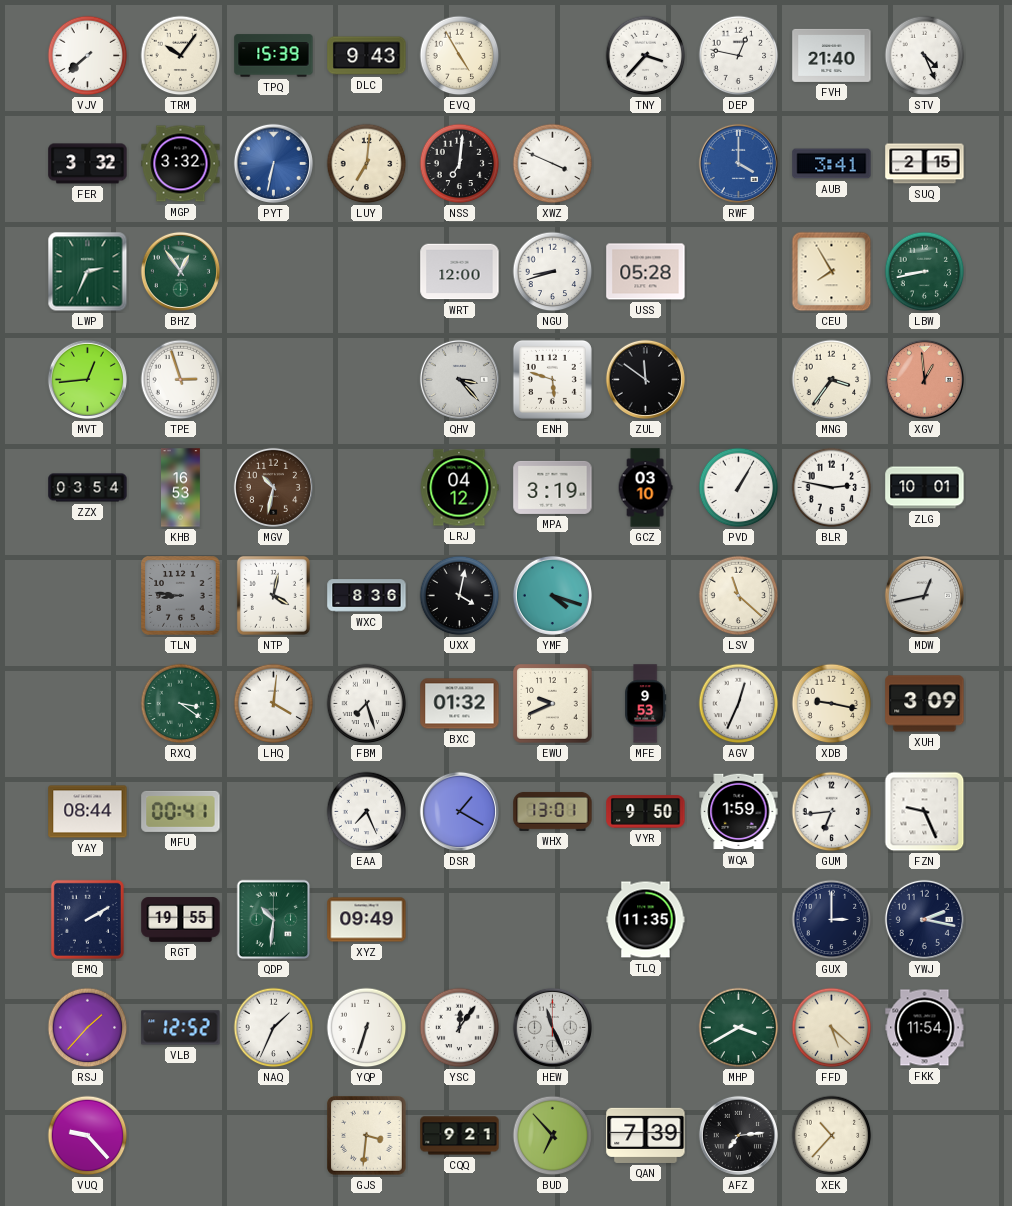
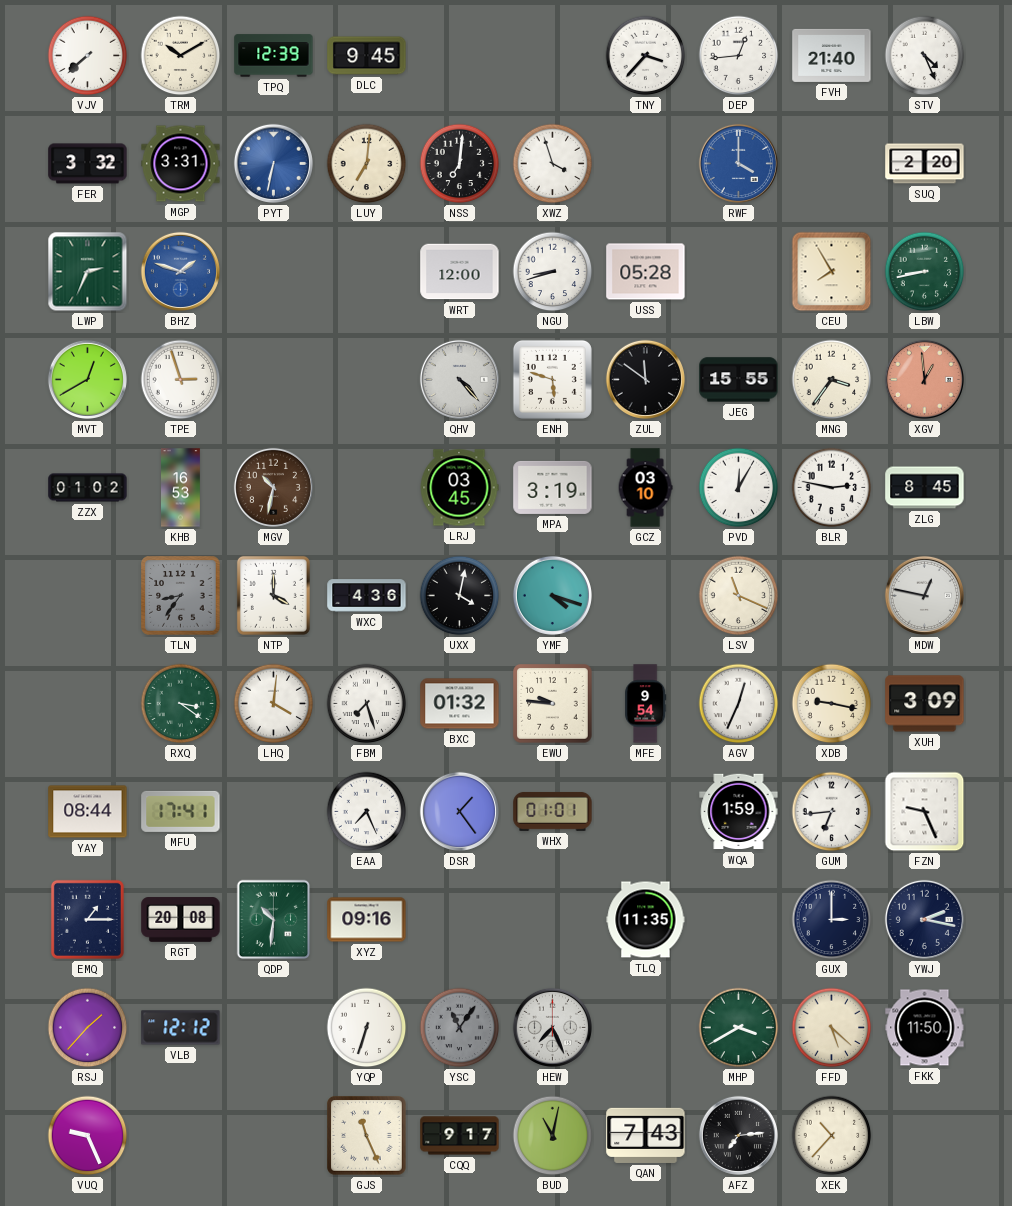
TRM: 10:06 -> 10:10
TPQ: 15:39 -> 12:39
DLC: 9:43 -> 9:45
EVQ: 4:55 -> none
DEP: 12:47 -> 12:44
MGP: 3:32 -> 3:31
XWZ: 3:49 -> 3:57
AUB: 3:41 -> none
SUQ: 2:15 -> 2:20
BHZ: 12:54 -> 1:48
BHZ dial: green -> blue
MVT: 12:44 -> 12:40
QHV: 3:23 -> 4:23
JEG: none -> 15:55
ZZX: 03:54 -> 01:02
LRJ: 04:12 -> 03:45
PVD: 1:05 -> 12:05
ZLG: 10:01 -> 8:45
TLN: 8:46 -> 8:36
NTP: 4:02 -> 4:00
WXC: 8:36 -> 4:36
LSV: 11:22 -> 11:19
MDW: 12:43 -> 12:47
EWU: 9:41 -> 9:46
MFE: 9:53 -> 9:54
MFU: 00:41 -> 17:41
DSR: 1:20 -> 1:24
WHX: 13:01 -> 01:01
VYR: 9:50 -> none
EMQ: 2:10 -> 1:15
RGT: 19:55 -> 20:08
XYZ: 09:49 -> 09:16
VLB: 12:52 -> 12:12
NAQ: 1:34 -> none
YSC: 12:06 -> 11:06
YSC dial: white -> grey
HEW: 11:26 -> 7:26
FKK: 11:54 -> 11:50
VUQ: 9:23 -> 9:26
GJS: 3:31 -> 11:26
CQQ: 9:21 -> 9:17
BUD: 6:53 -> 11:02
QAN: 7:39 -> 7:43
